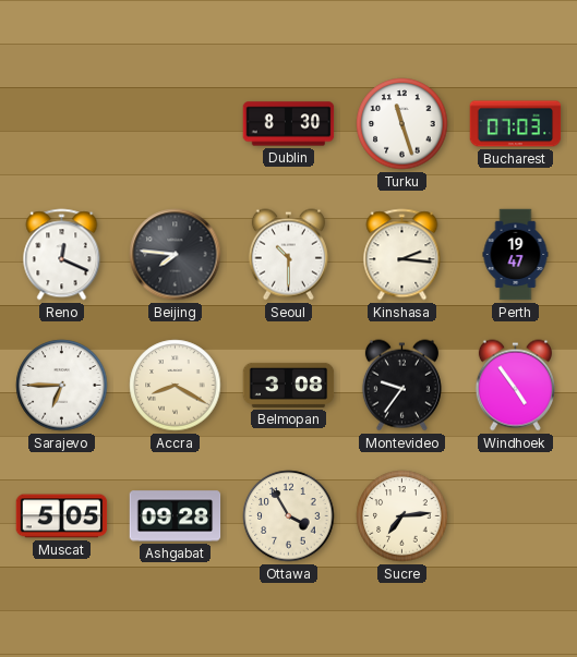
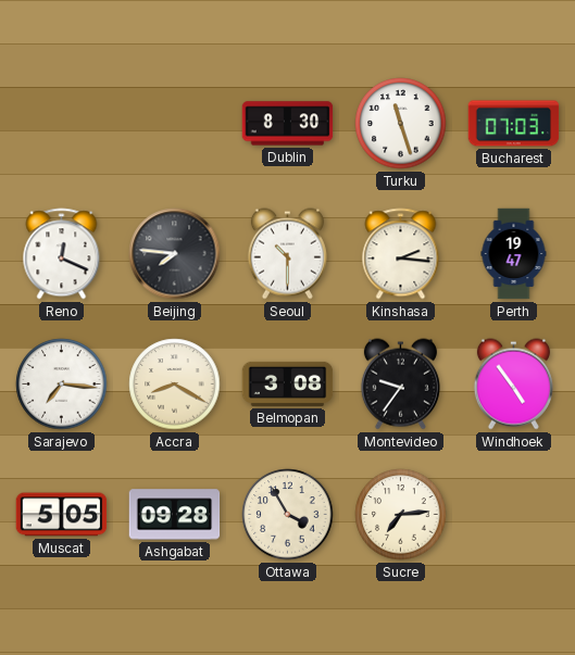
Sarajevo: 6:45 -> 7:16
